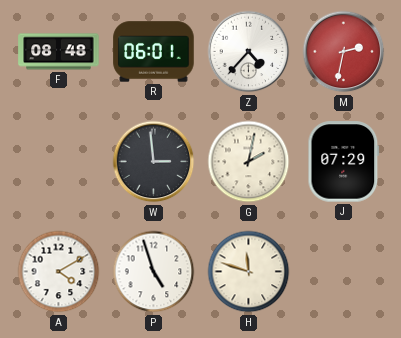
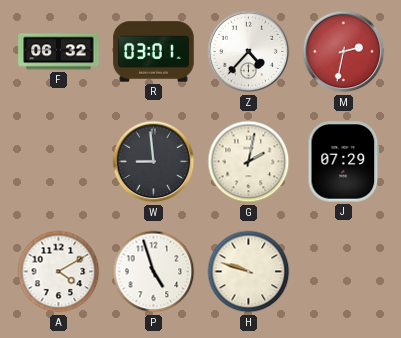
F: 08:48 -> 06:32
R: 06:01 -> 03:01
W: 2:59 -> 8:59
H: 11:48 -> 9:48
